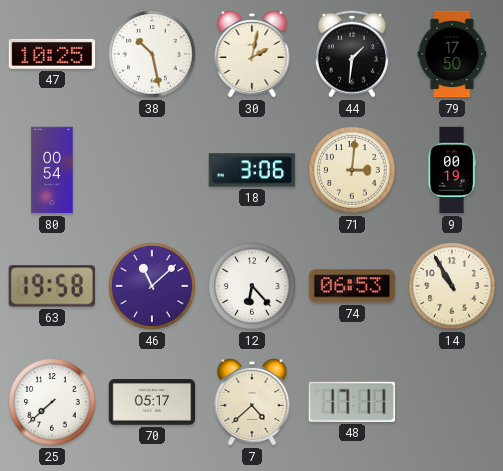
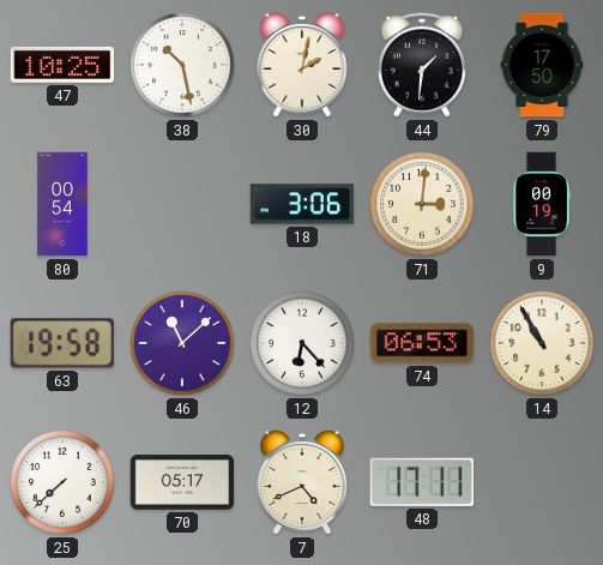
7: 4:38 -> 4:41
